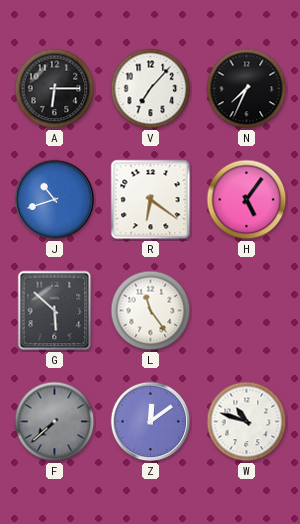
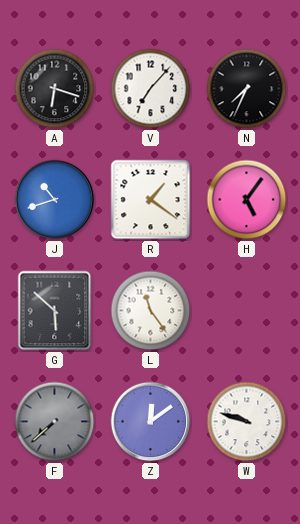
A: 6:15 -> 6:18
R: 6:21 -> 1:21
W: 10:48 -> 9:48
